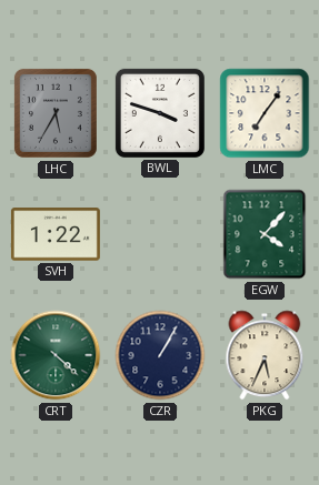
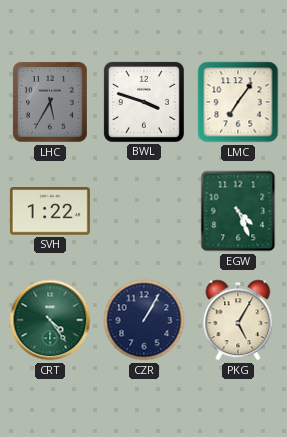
EGW: 4:07 -> 4:26
CRT: 4:22 -> 4:24
PKG: 5:34 -> 5:05
